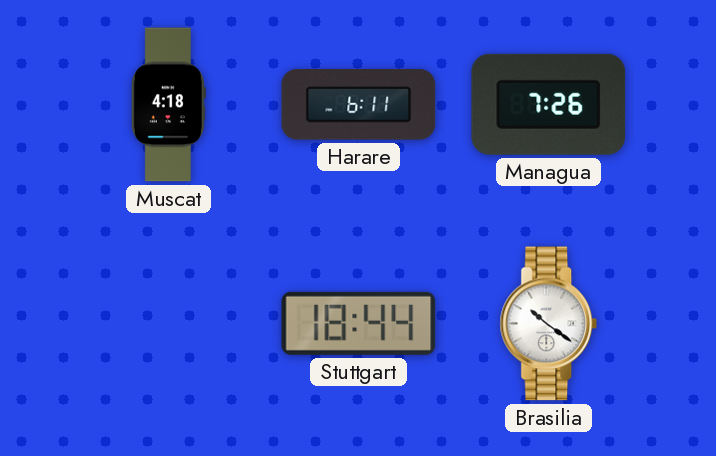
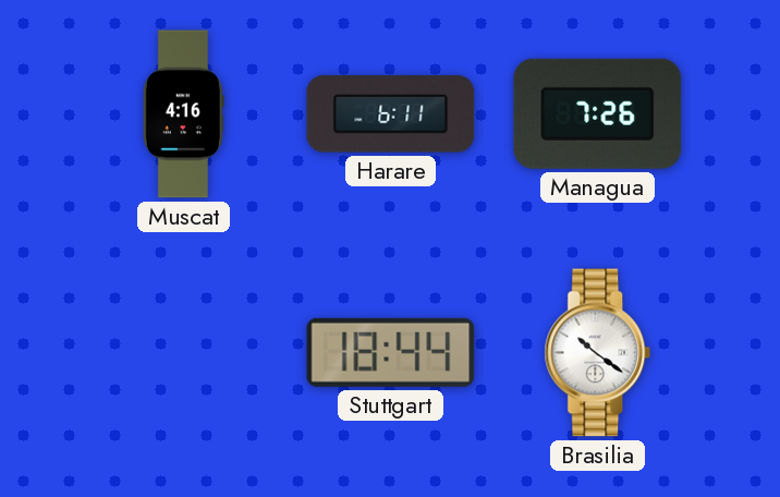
Muscat: 4:18 -> 4:16
